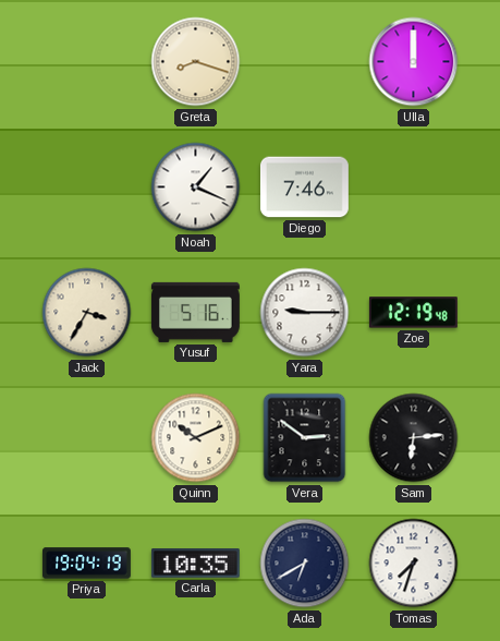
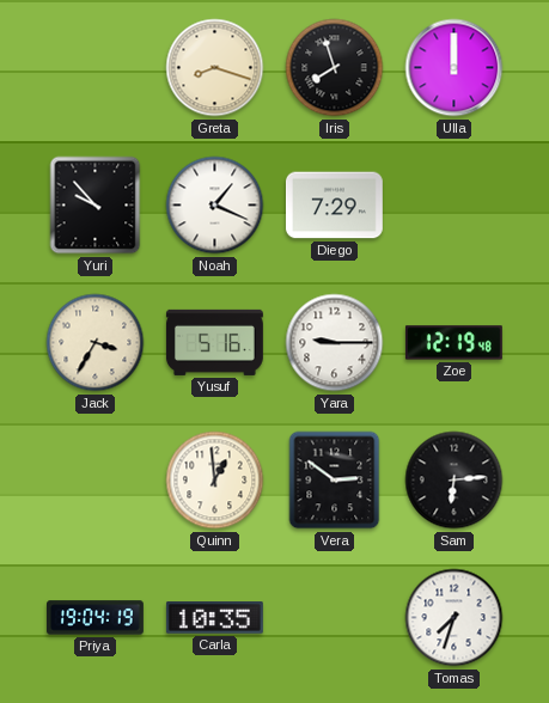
Iris: none -> 7:57
Yuri: none -> 9:53
Diego: 7:46 -> 7:29
Quinn: 10:11 -> 12:59
Ada: 6:40 -> none
